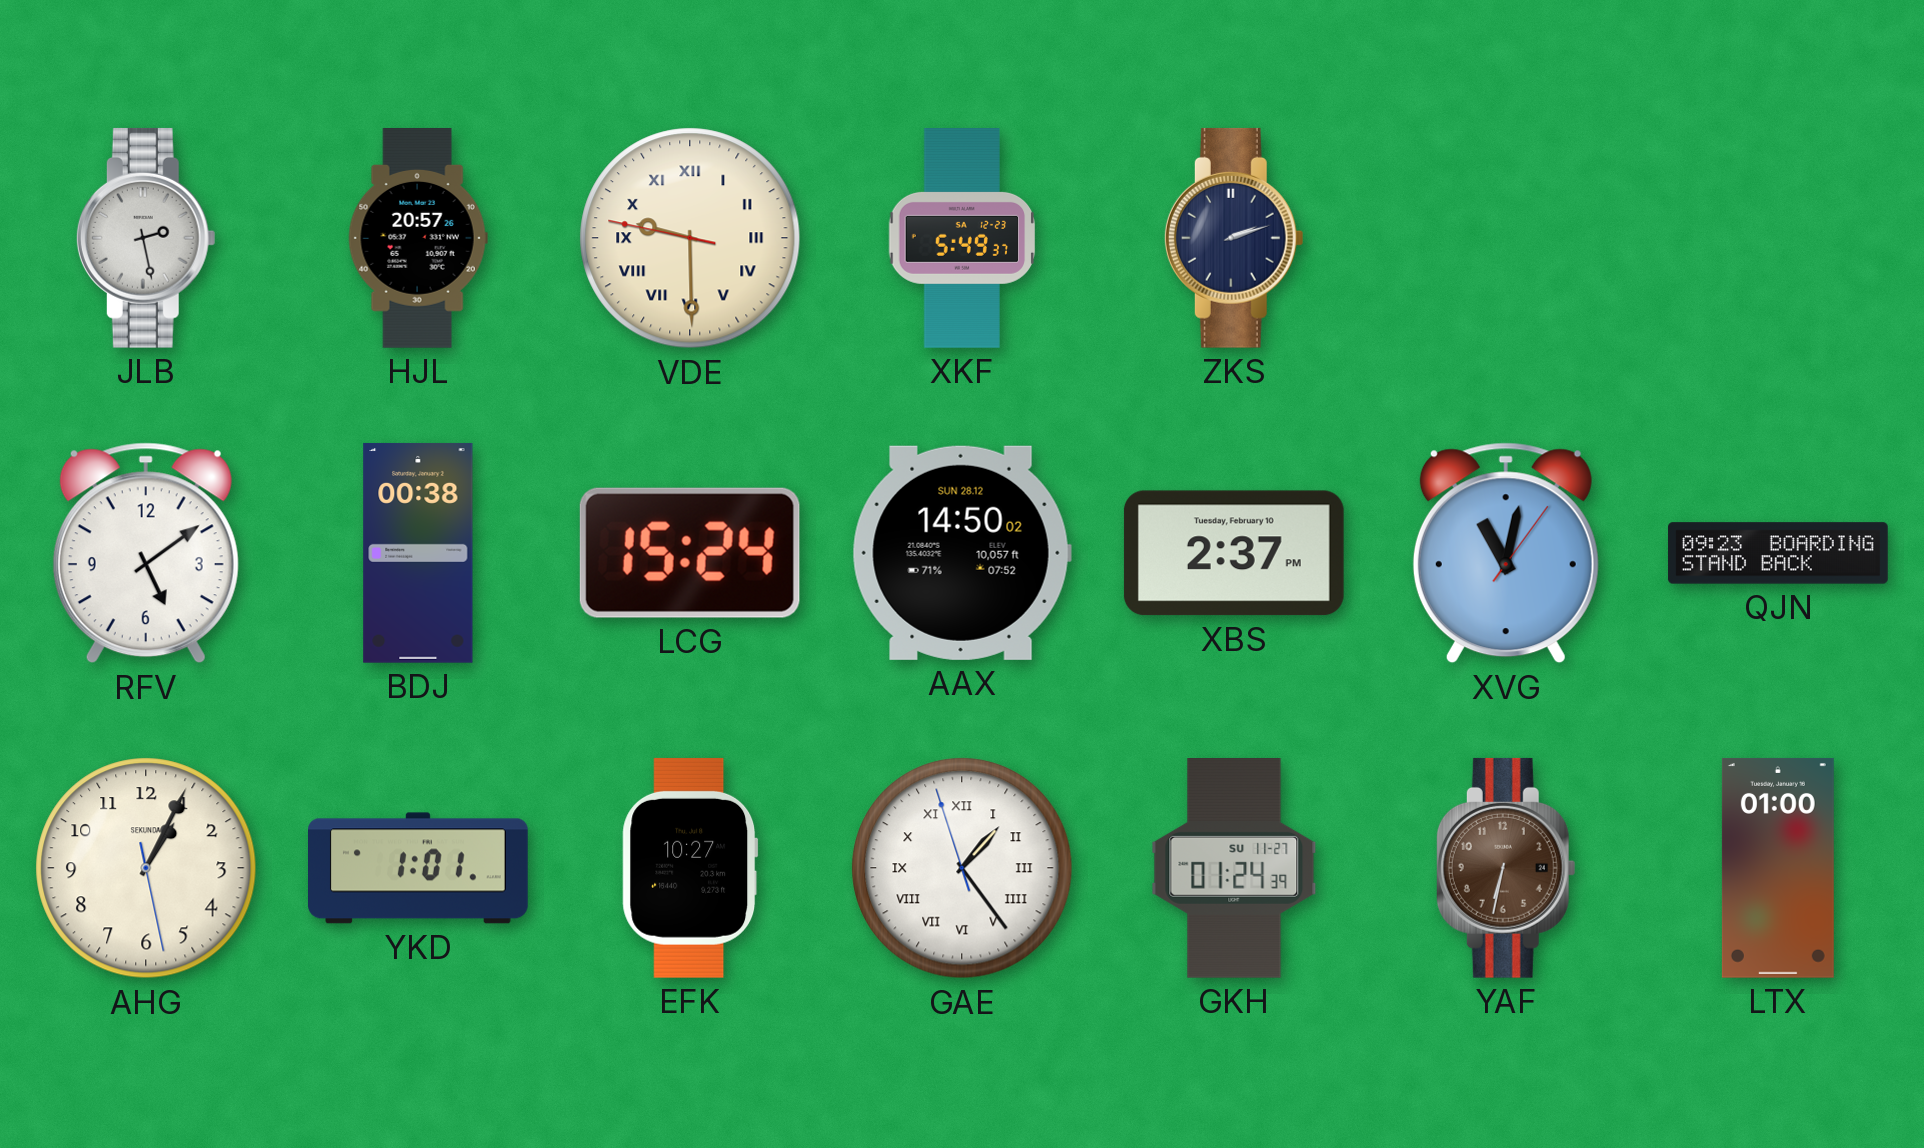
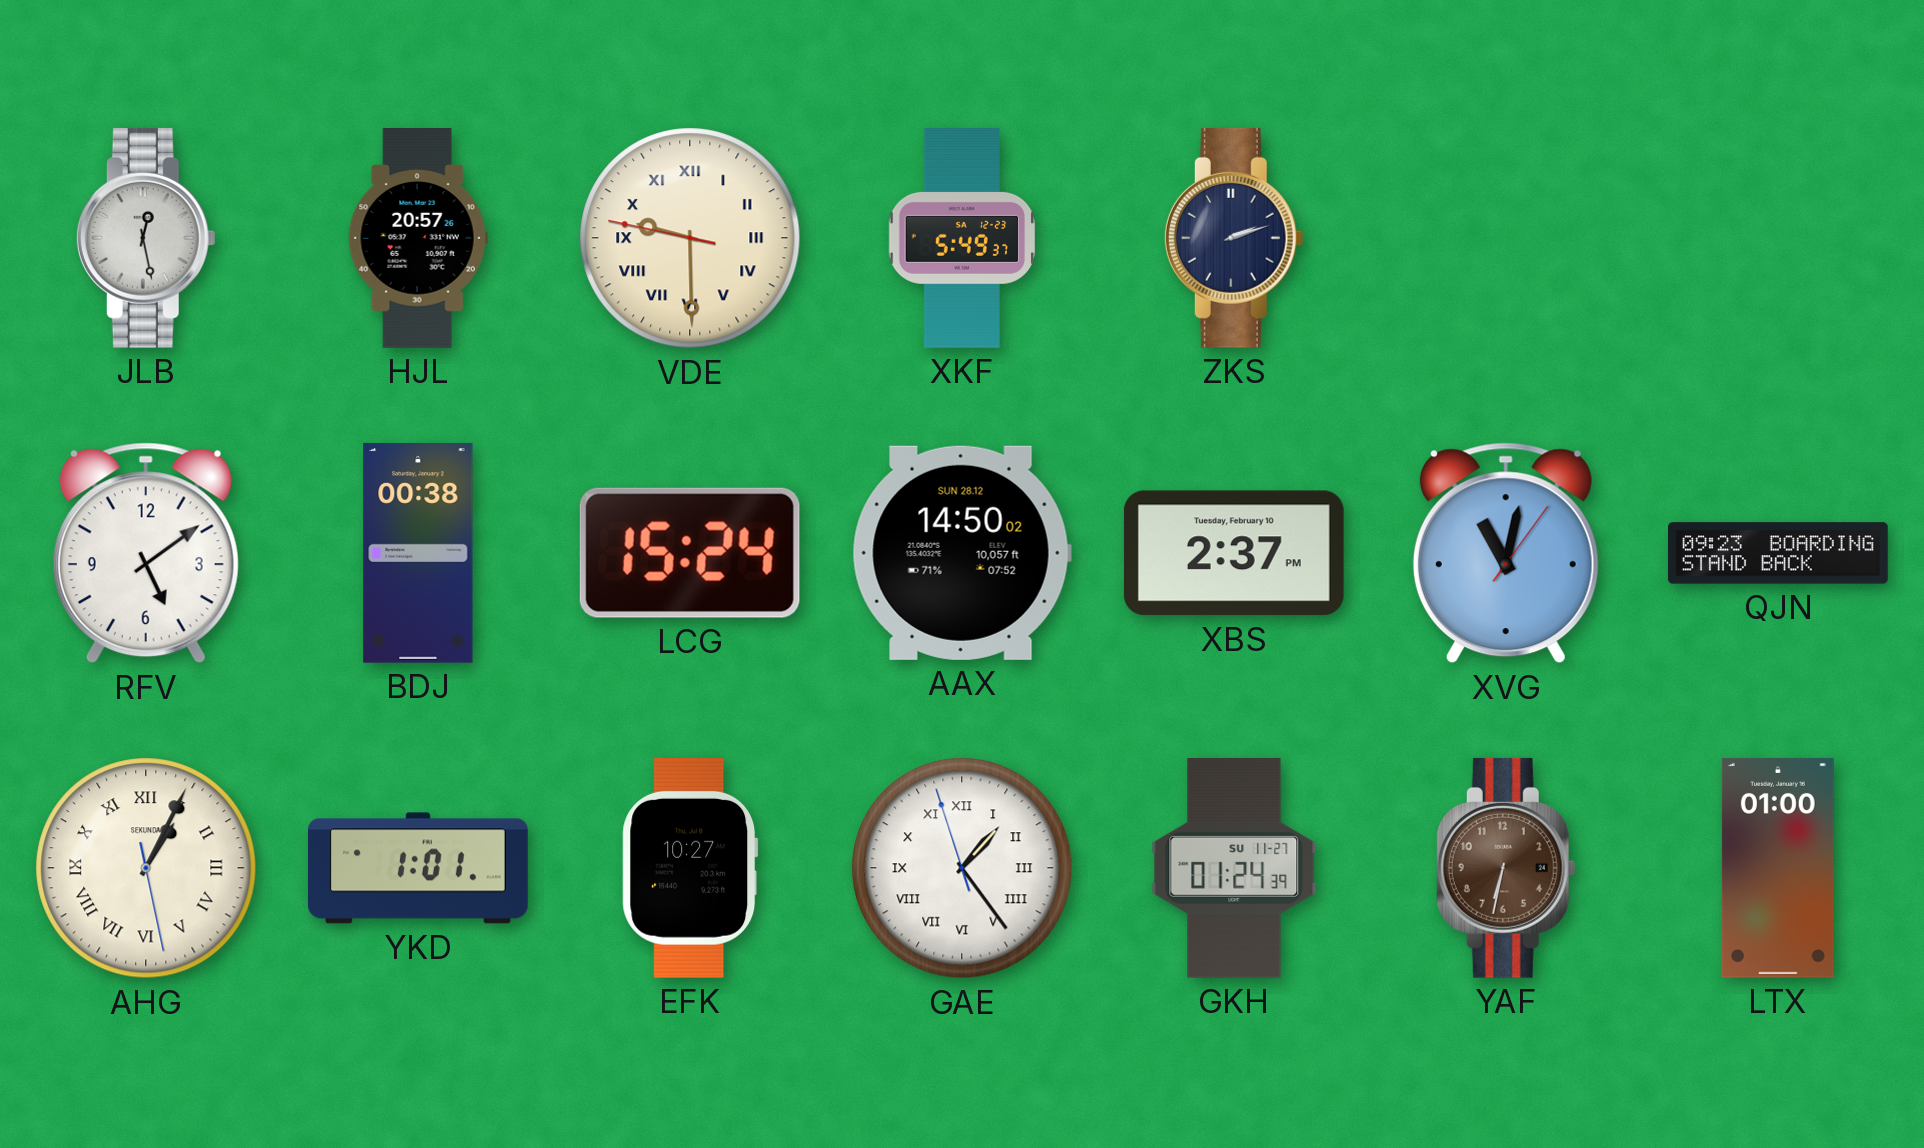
JLB: 2:28 -> 12:28
AHG numerals: Arabic -> Roman
